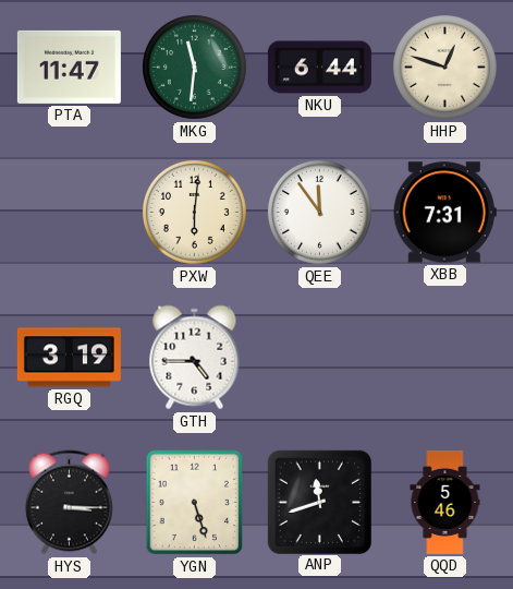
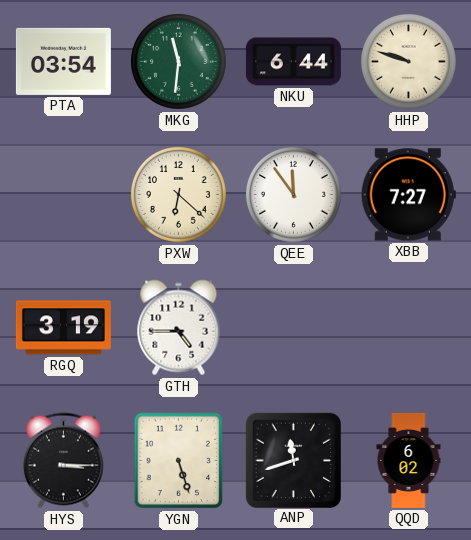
PTA: 11:47 -> 03:54
HHP: 12:48 -> 9:48
PXW: 6:01 -> 6:22
XBB: 7:31 -> 7:27
QQD: 5:46 -> 6:02
